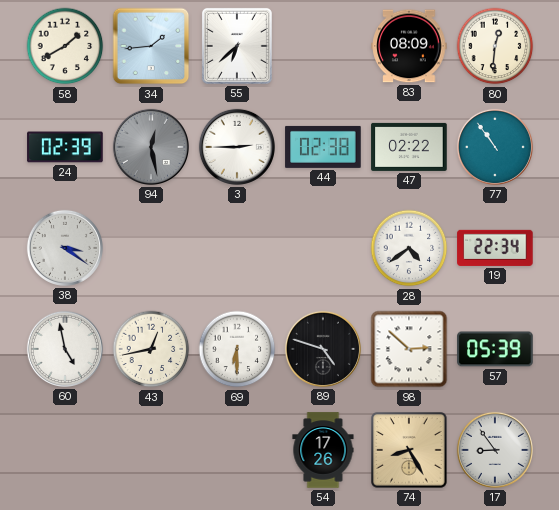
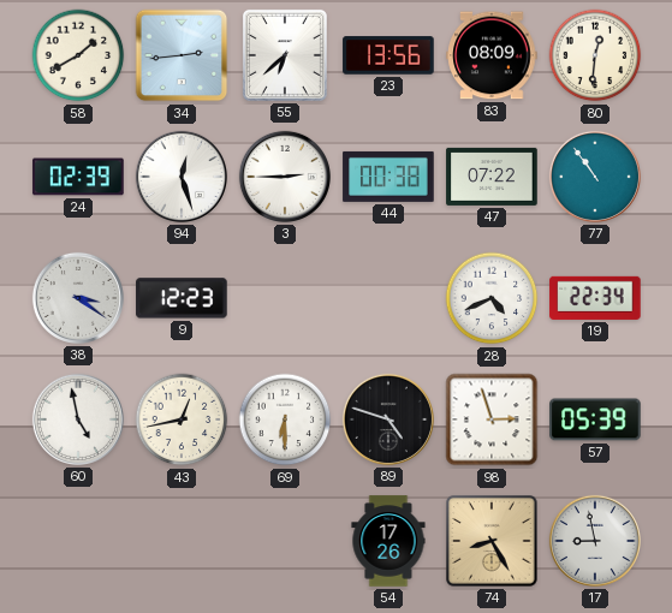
34: 1:44 -> 2:44
23: none -> 13:56
94: 12:28 -> 12:27
94 dial: grey -> white
44: 02:38 -> 00:38
47: 02:22 -> 07:22
9: none -> 12:23
28: 4:39 -> 4:41
98: 2:52 -> 2:57
17: 8:54 -> 8:58
